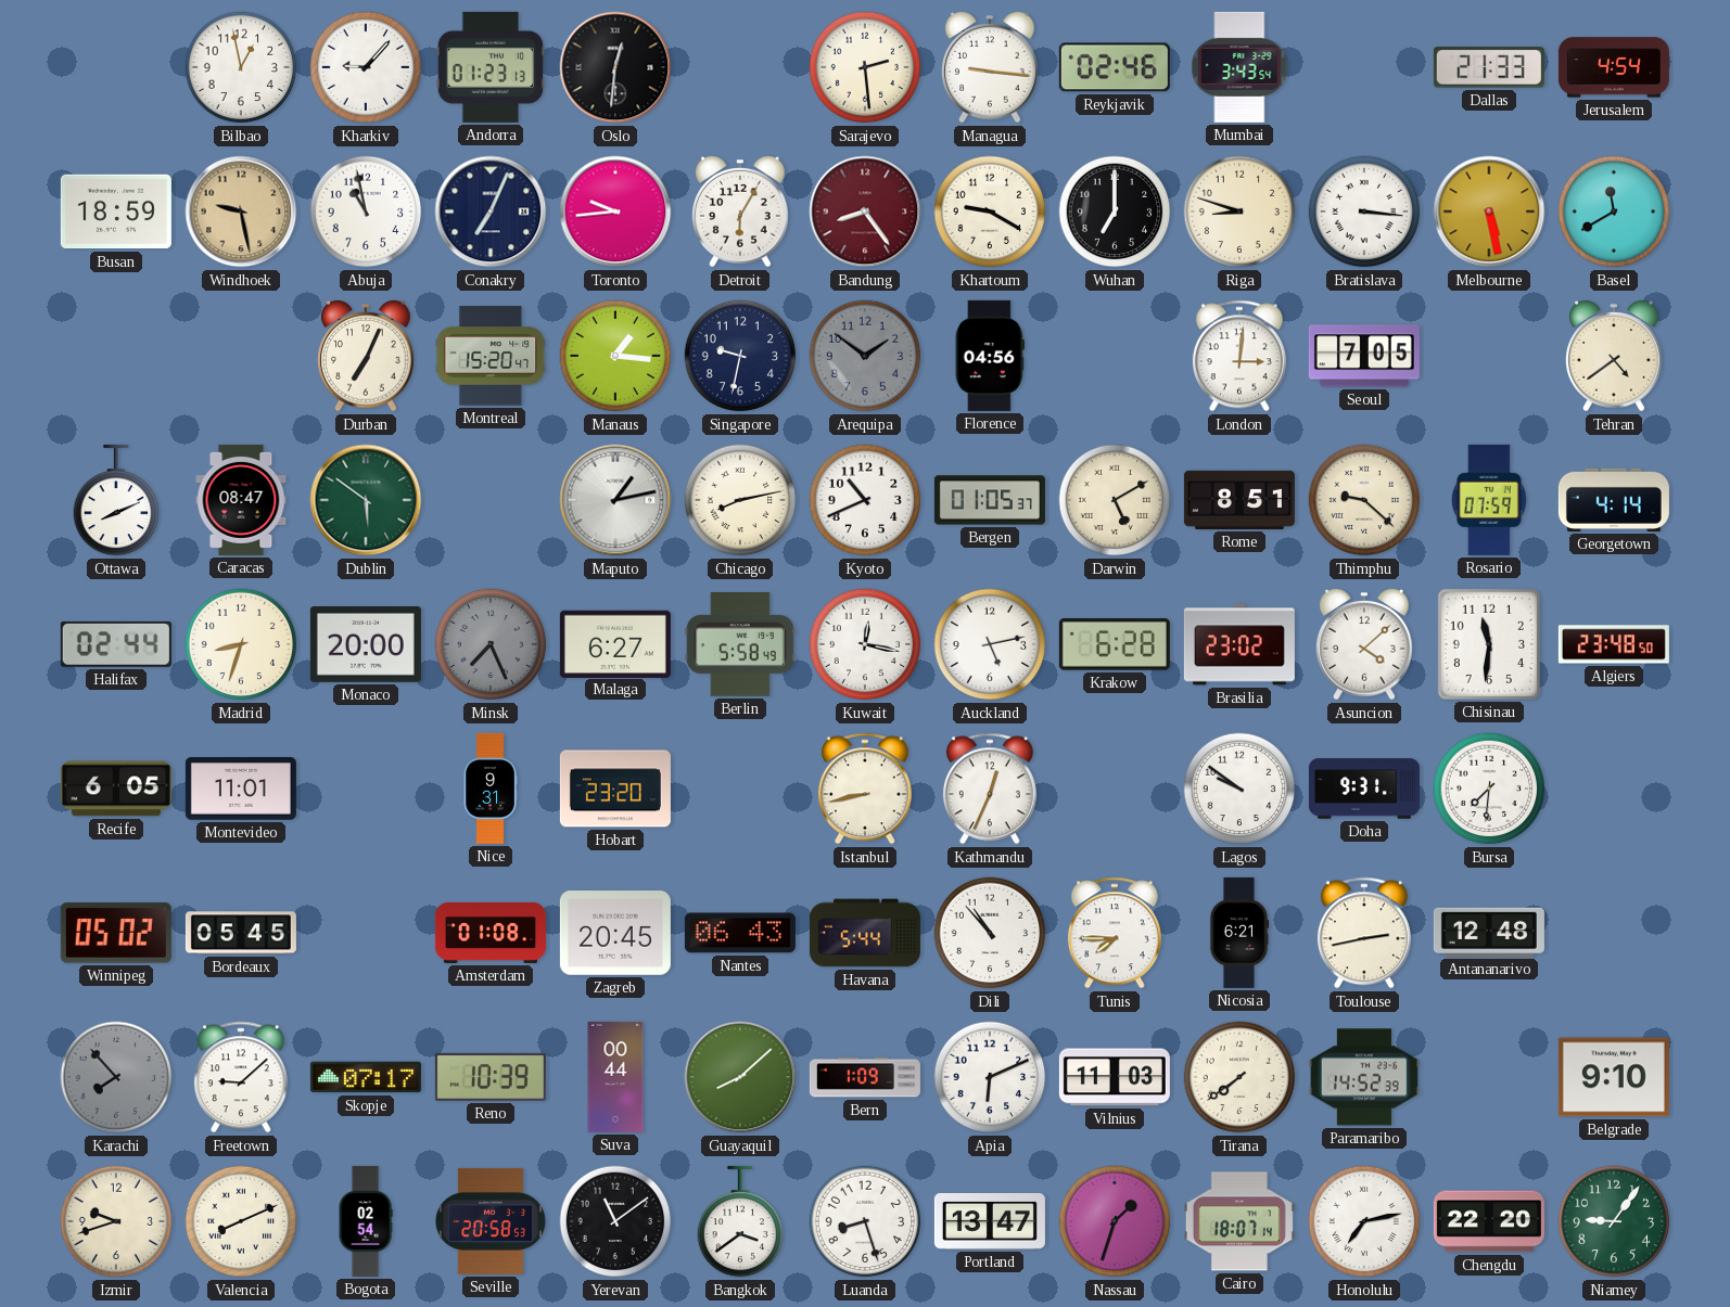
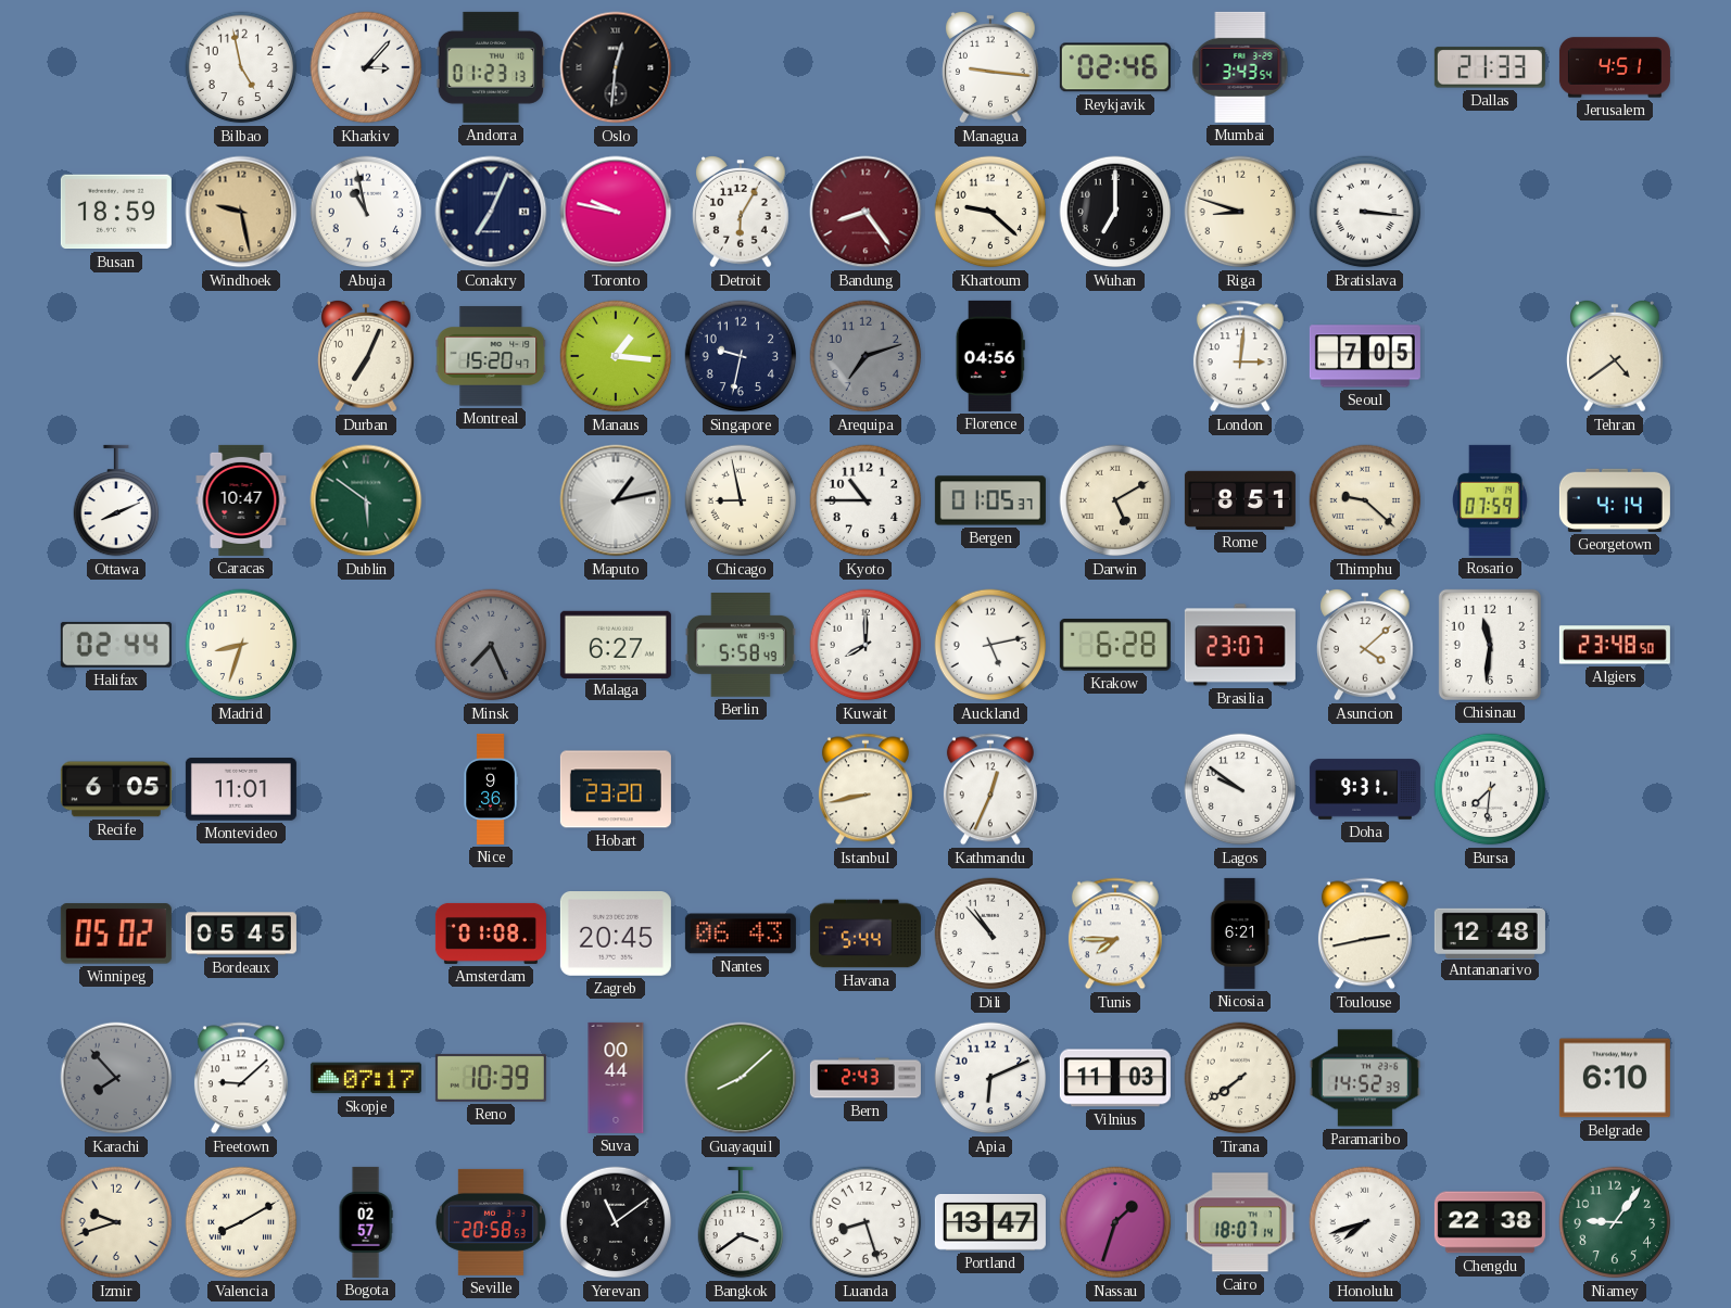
Bilbao: 12:58 -> 4:58
Kharkiv: 9:07 -> 3:07
Sarajevo: 2:29 -> none
Jerusalem: 4:54 -> 4:51
Toronto: 9:44 -> 9:47
Khartoum: 9:20 -> 9:22
Melbourne: 5:28 -> none
Basel: 11:40 -> none
Arequipa: 1:51 -> 7:12
Caracas: 08:47 -> 10:47
Chicago: 8:13 -> 8:58
Kyoto: 10:41 -> 10:45
Monaco: 20:00 -> none
Kuwait: 12:17 -> 8:00
Brasilia: 23:02 -> 23:07
Nice: 9:31 -> 9:36
Bern: 1:09 -> 2:43
Belgrade: 9:10 -> 6:10
Valencia: 8:11 -> 8:10
Bogota: 02:54 -> 02:57
Honolulu: 7:13 -> 7:42
Chengdu: 22:20 -> 22:38
